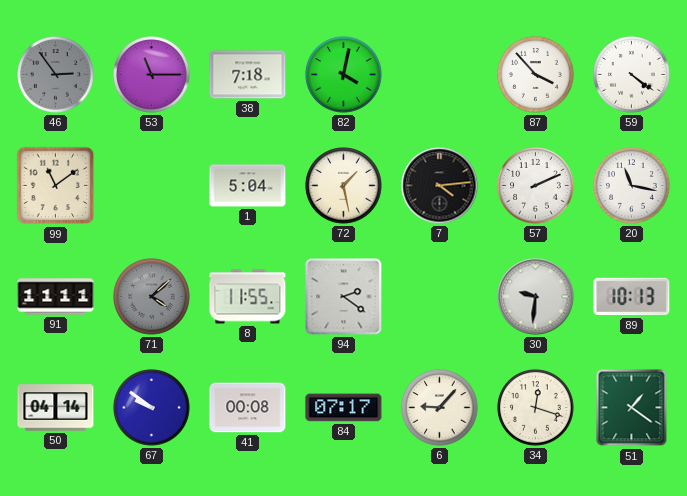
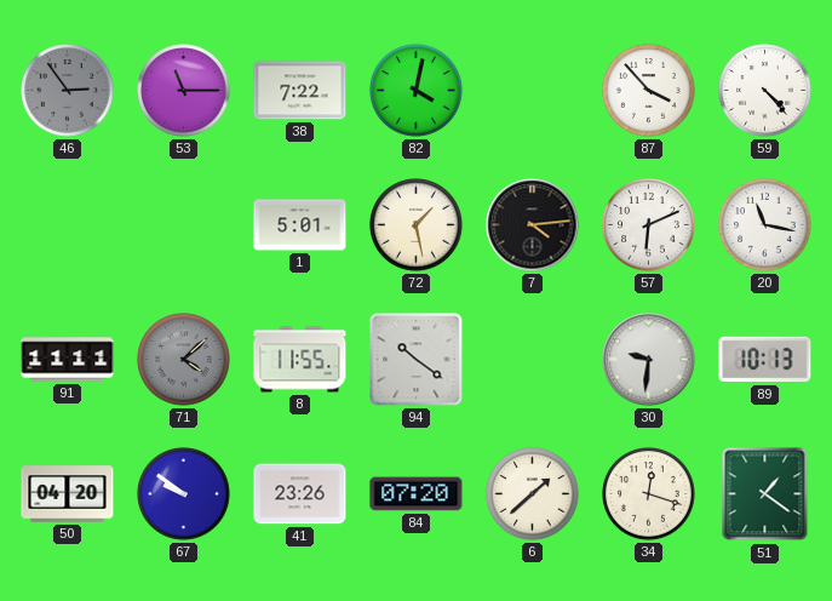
38: 7:18 -> 7:22
59: 4:21 -> 4:23
99: 11:09 -> none
1: 5:04 -> 5:01
57: 2:11 -> 6:11
94: 2:21 -> 10:21
50: 04:14 -> 04:20
41: 00:08 -> 23:26
84: 07:17 -> 07:20
6: 9:07 -> 1:38
